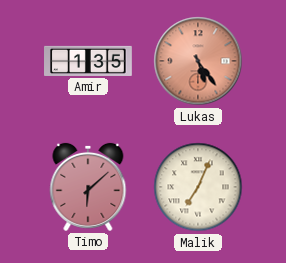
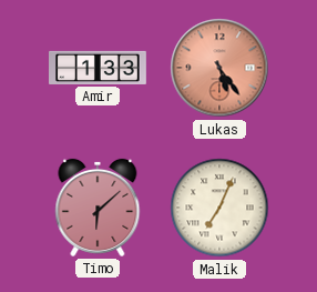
Amir: 1:35 -> 1:33
